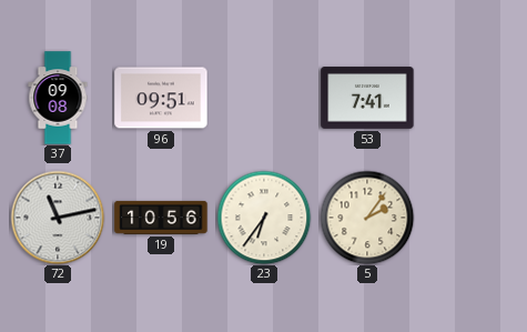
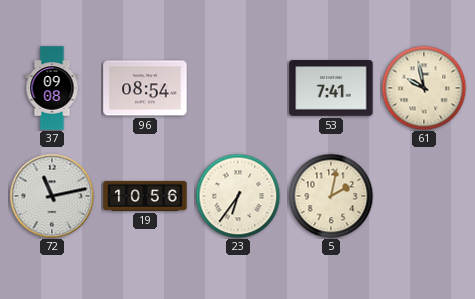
96: 09:51 -> 08:54
61: none -> 9:58
5: 2:06 -> 2:02
